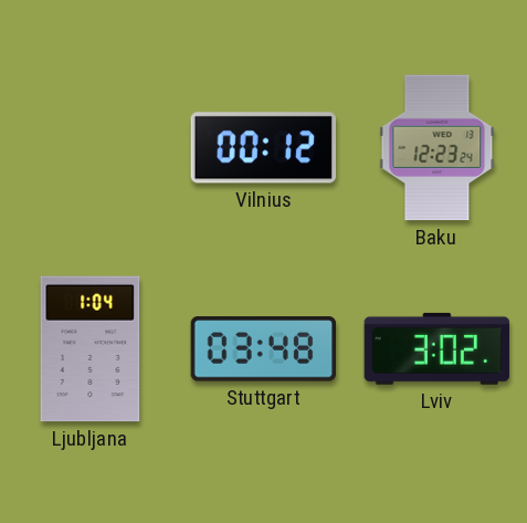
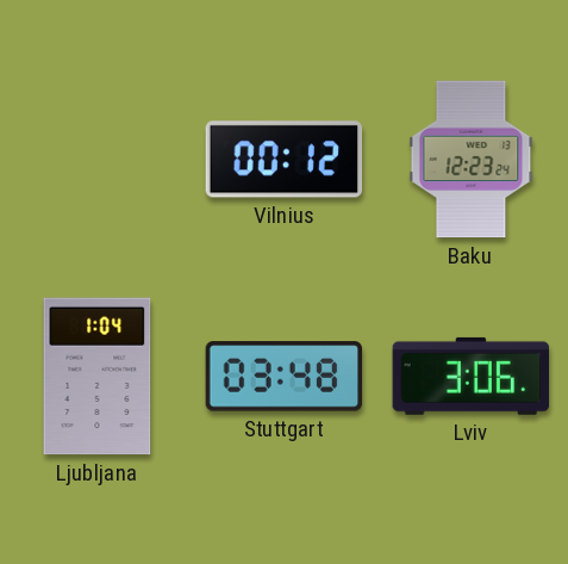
Lviv: 3:02 -> 3:06
